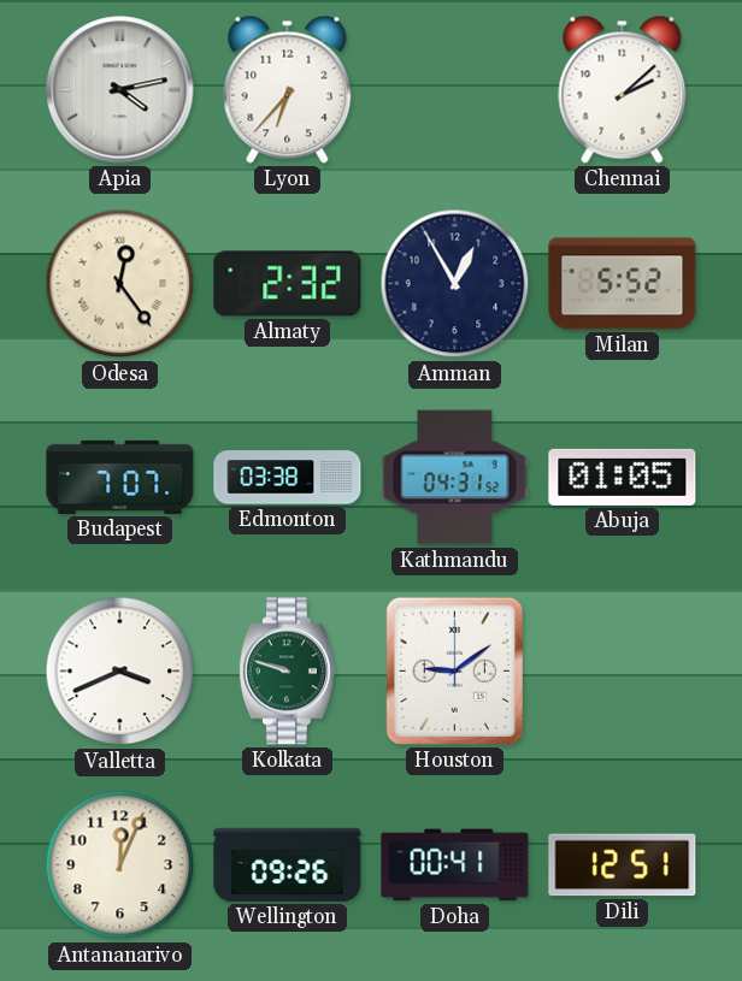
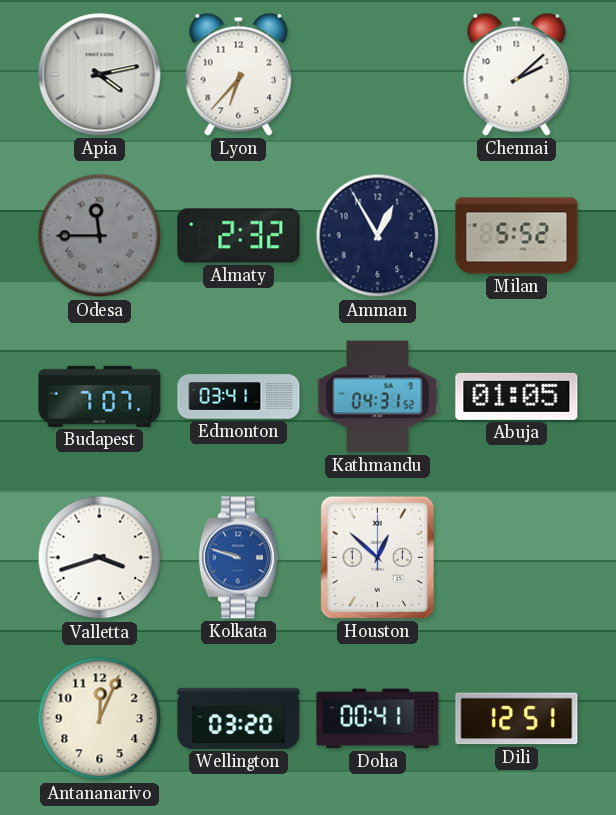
Odesa: 12:24 -> 11:45
Odesa dial: cream -> grey
Edmonton: 03:38 -> 03:41
Valletta: 3:41 -> 3:42
Kolkata dial: green -> blue
Houston: 9:09 -> 12:52
Wellington: 09:26 -> 03:20
